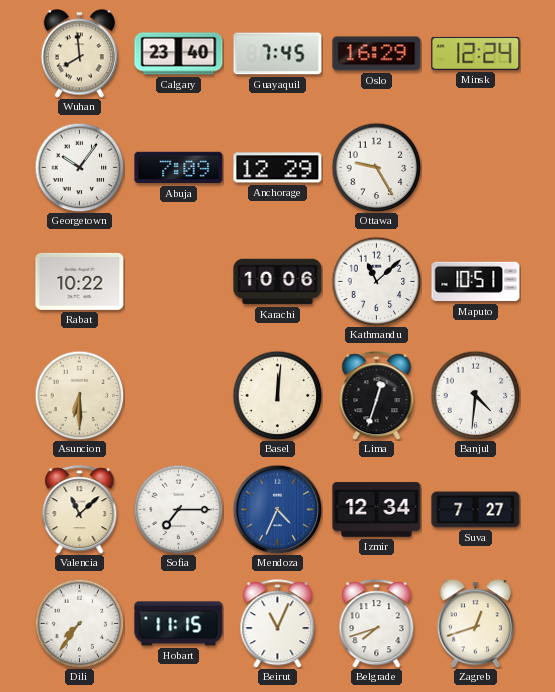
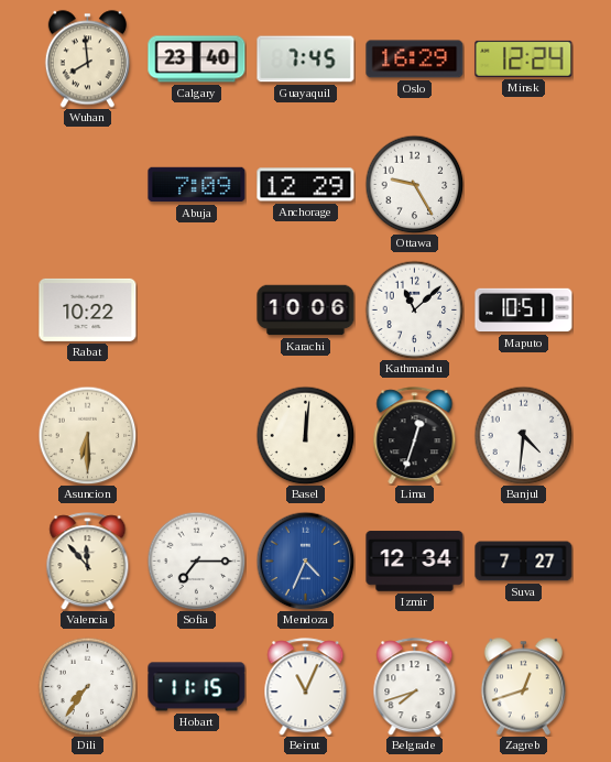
Georgetown: 10:06 -> none
Valencia: 11:08 -> 11:53
